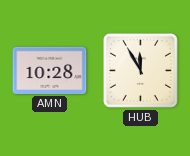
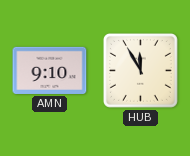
AMN: 10:28 -> 9:10
